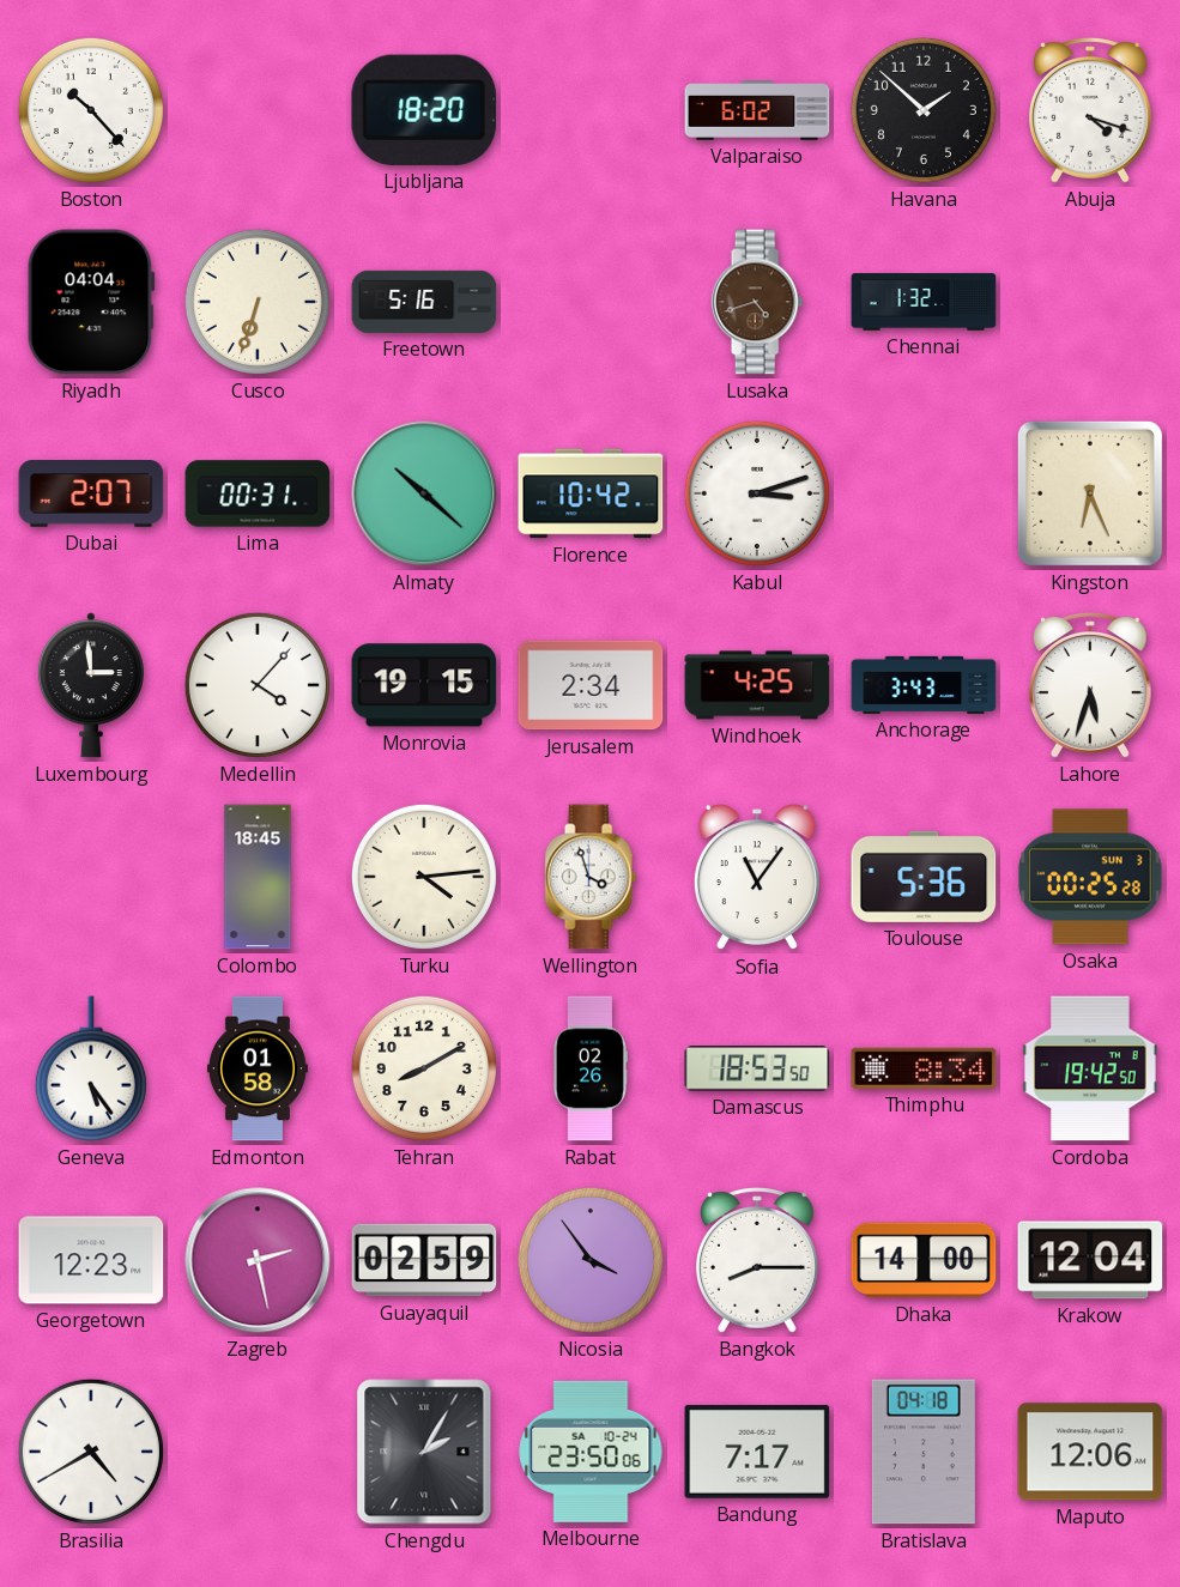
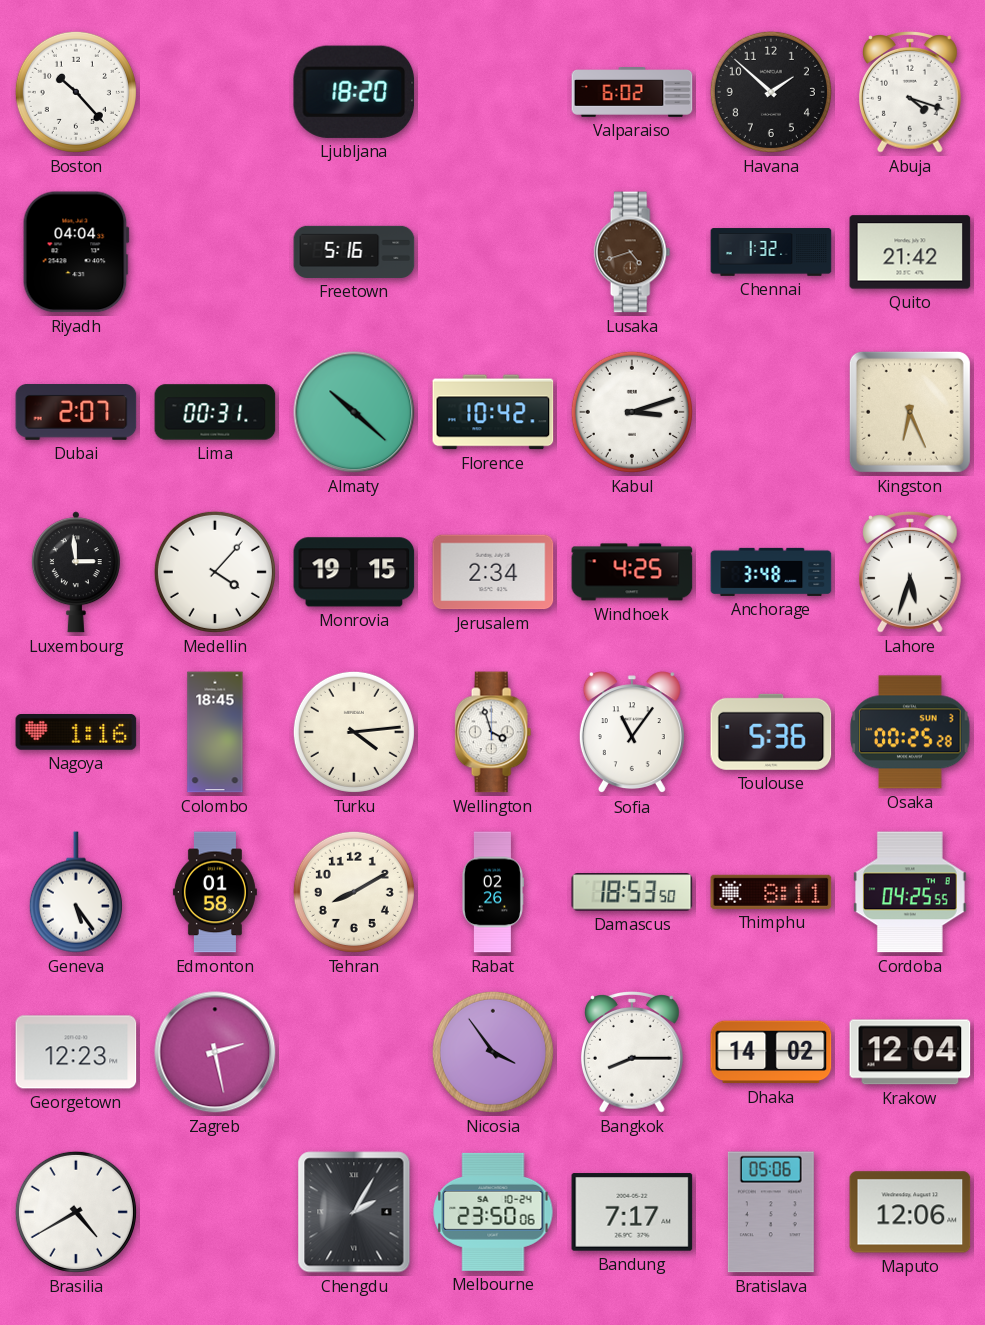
Cusco: 6:33 -> none
Quito: none -> 21:42
Anchorage: 3:43 -> 3:48
Nagoya: none -> 1:16
Thimphu: 8:34 -> 8:11
Cordoba: 19:42 -> 04:25
Guayaquil: 02:59 -> none
Dhaka: 14:00 -> 14:02
Bratislava: 04:18 -> 05:06
